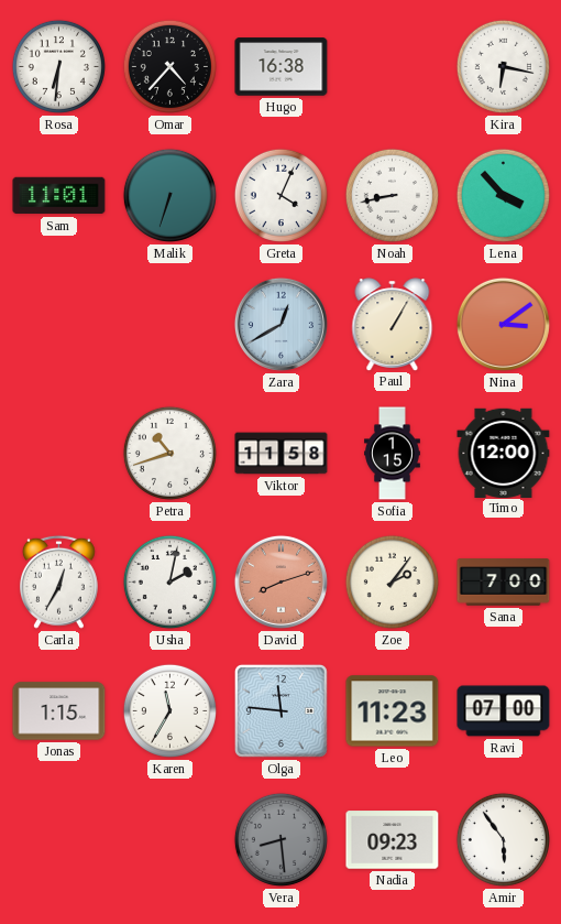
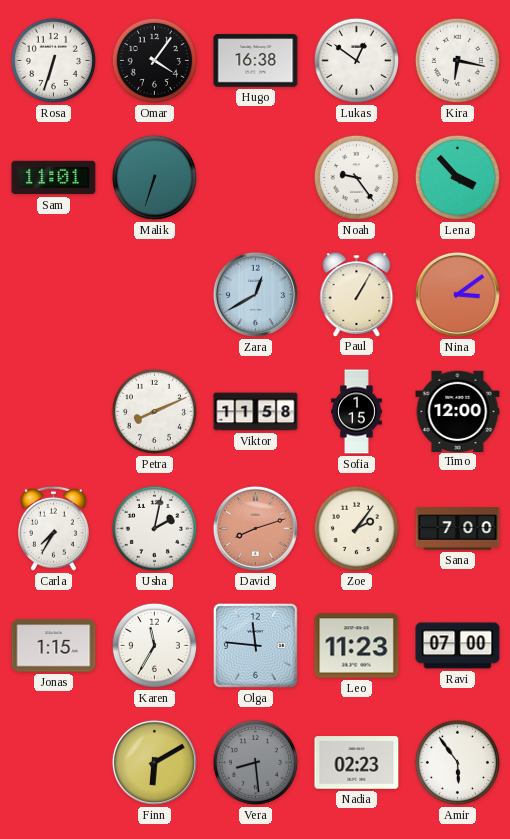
Rosa: 6:31 -> 6:33
Omar: 4:37 -> 4:06
Lukas: none -> 12:51
Greta: 4:04 -> none
Noah: 8:43 -> 9:24
Petra: 10:42 -> 8:11
Carla: 12:35 -> 7:35
Finn: none -> 6:10
Nadia: 09:23 -> 02:23
